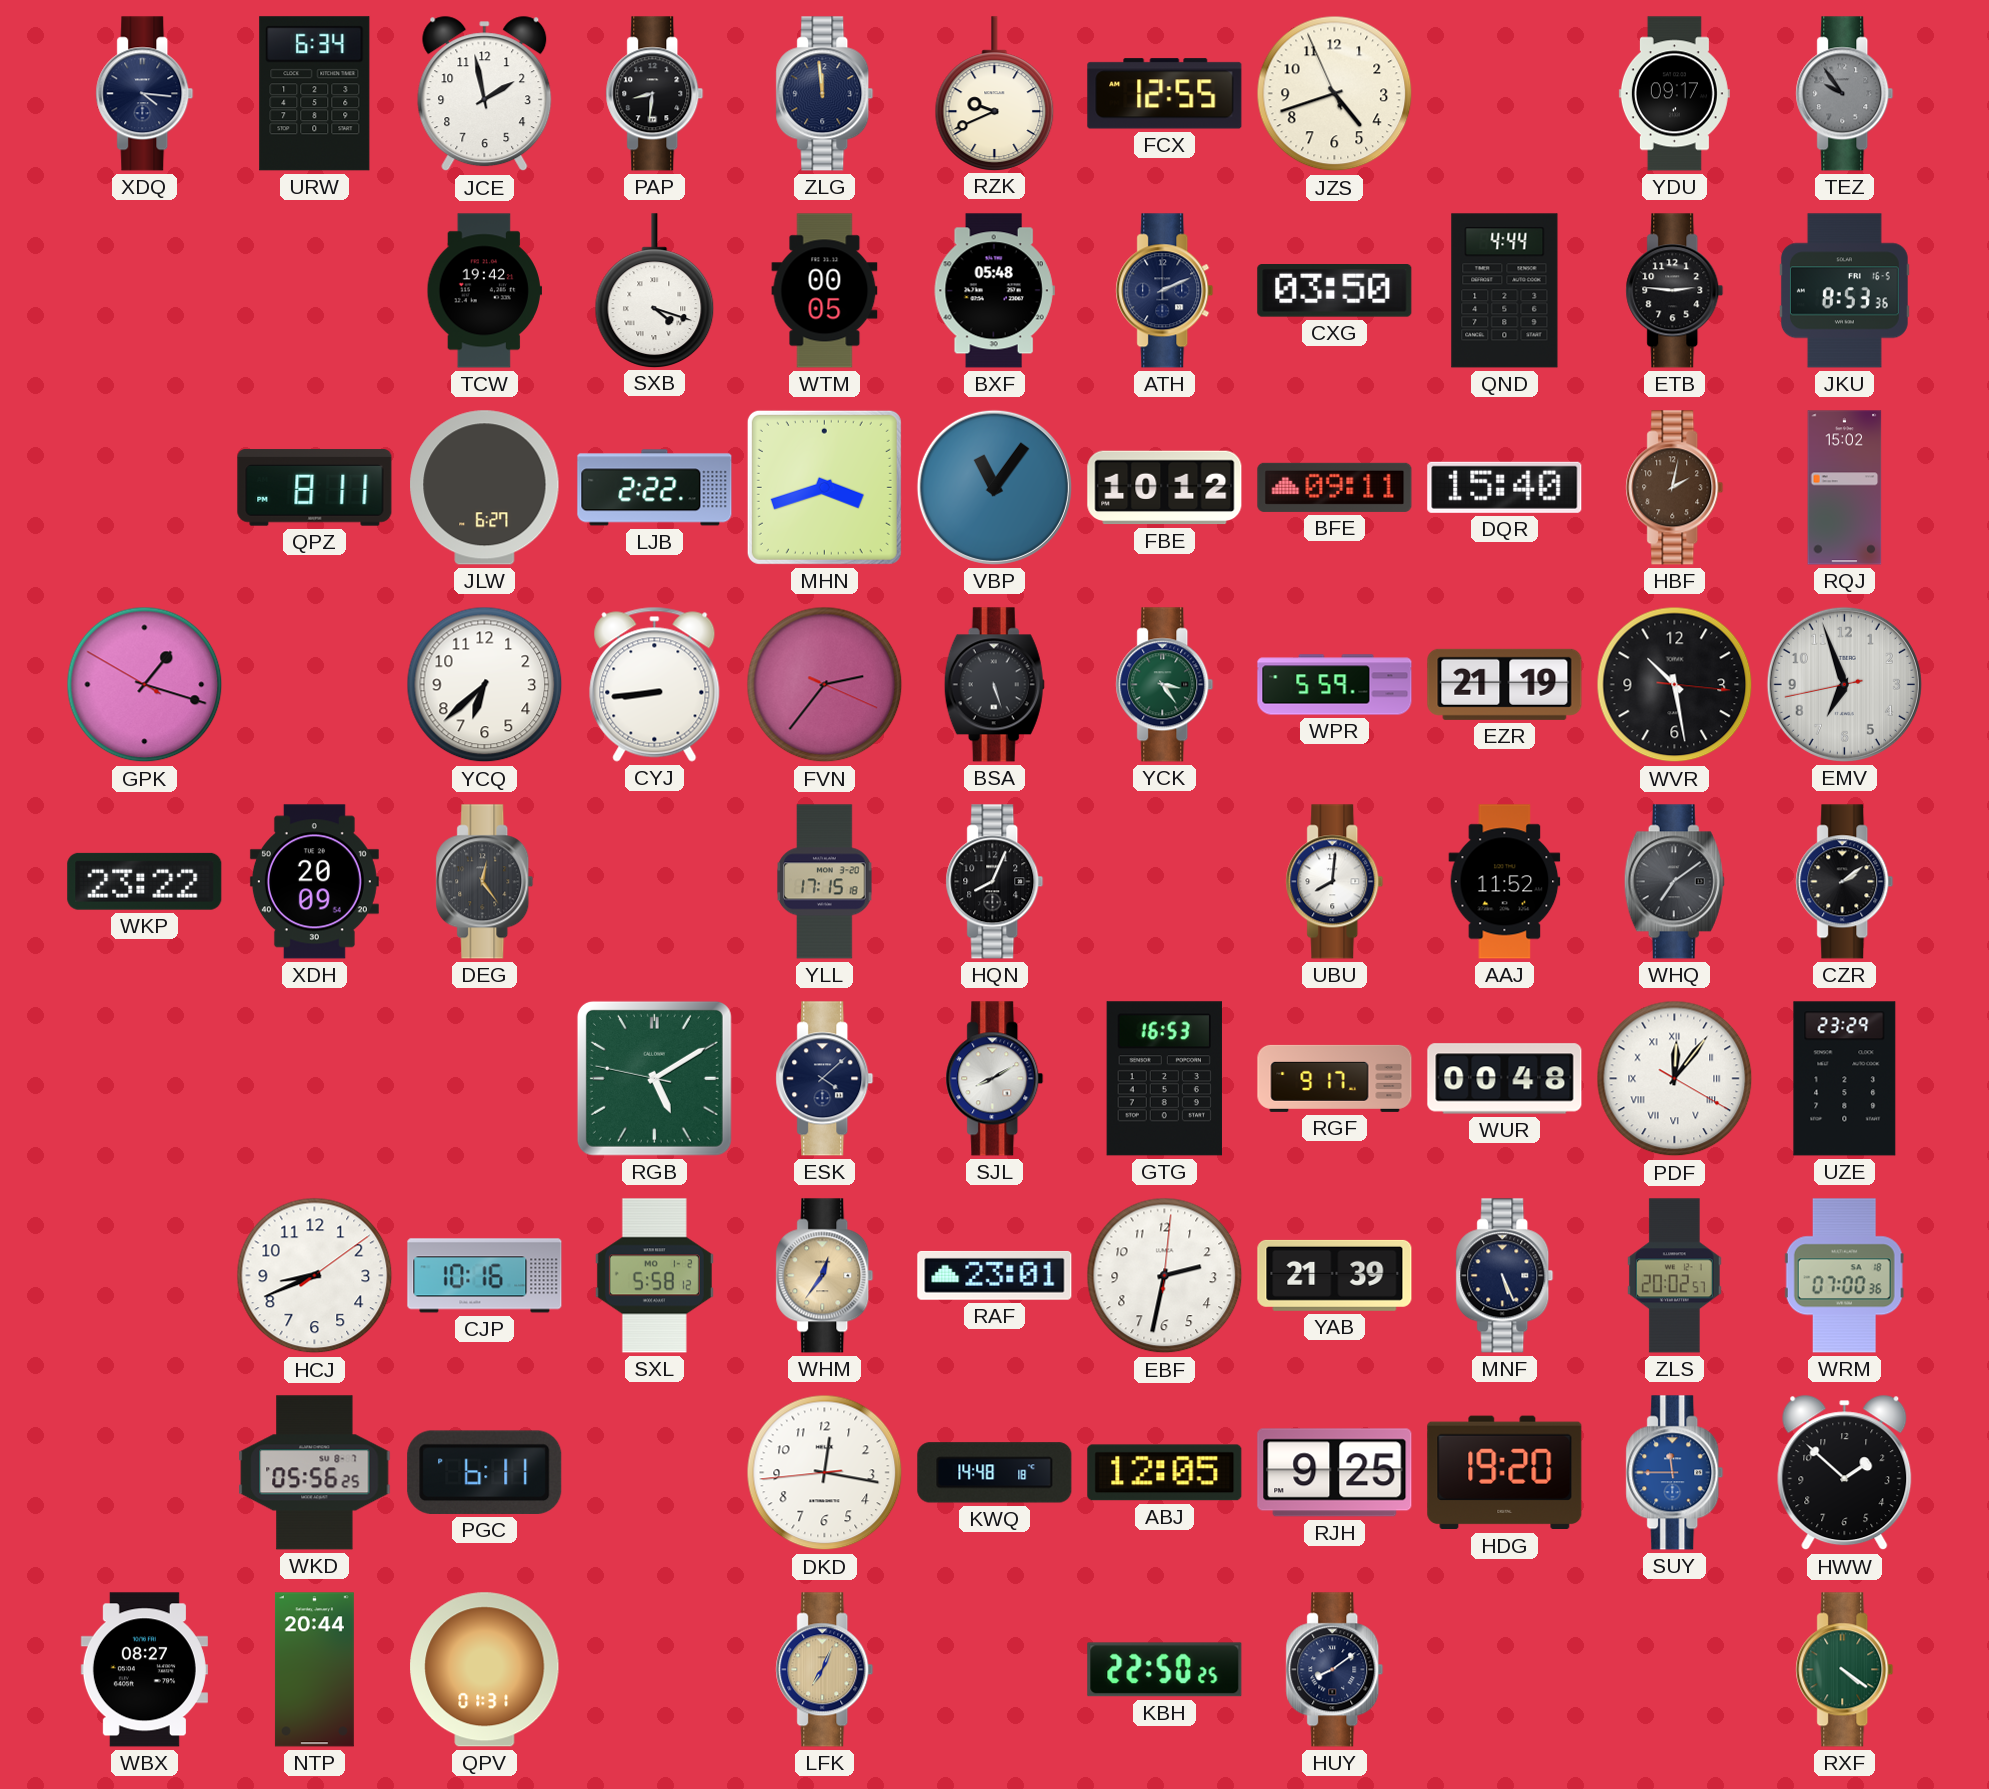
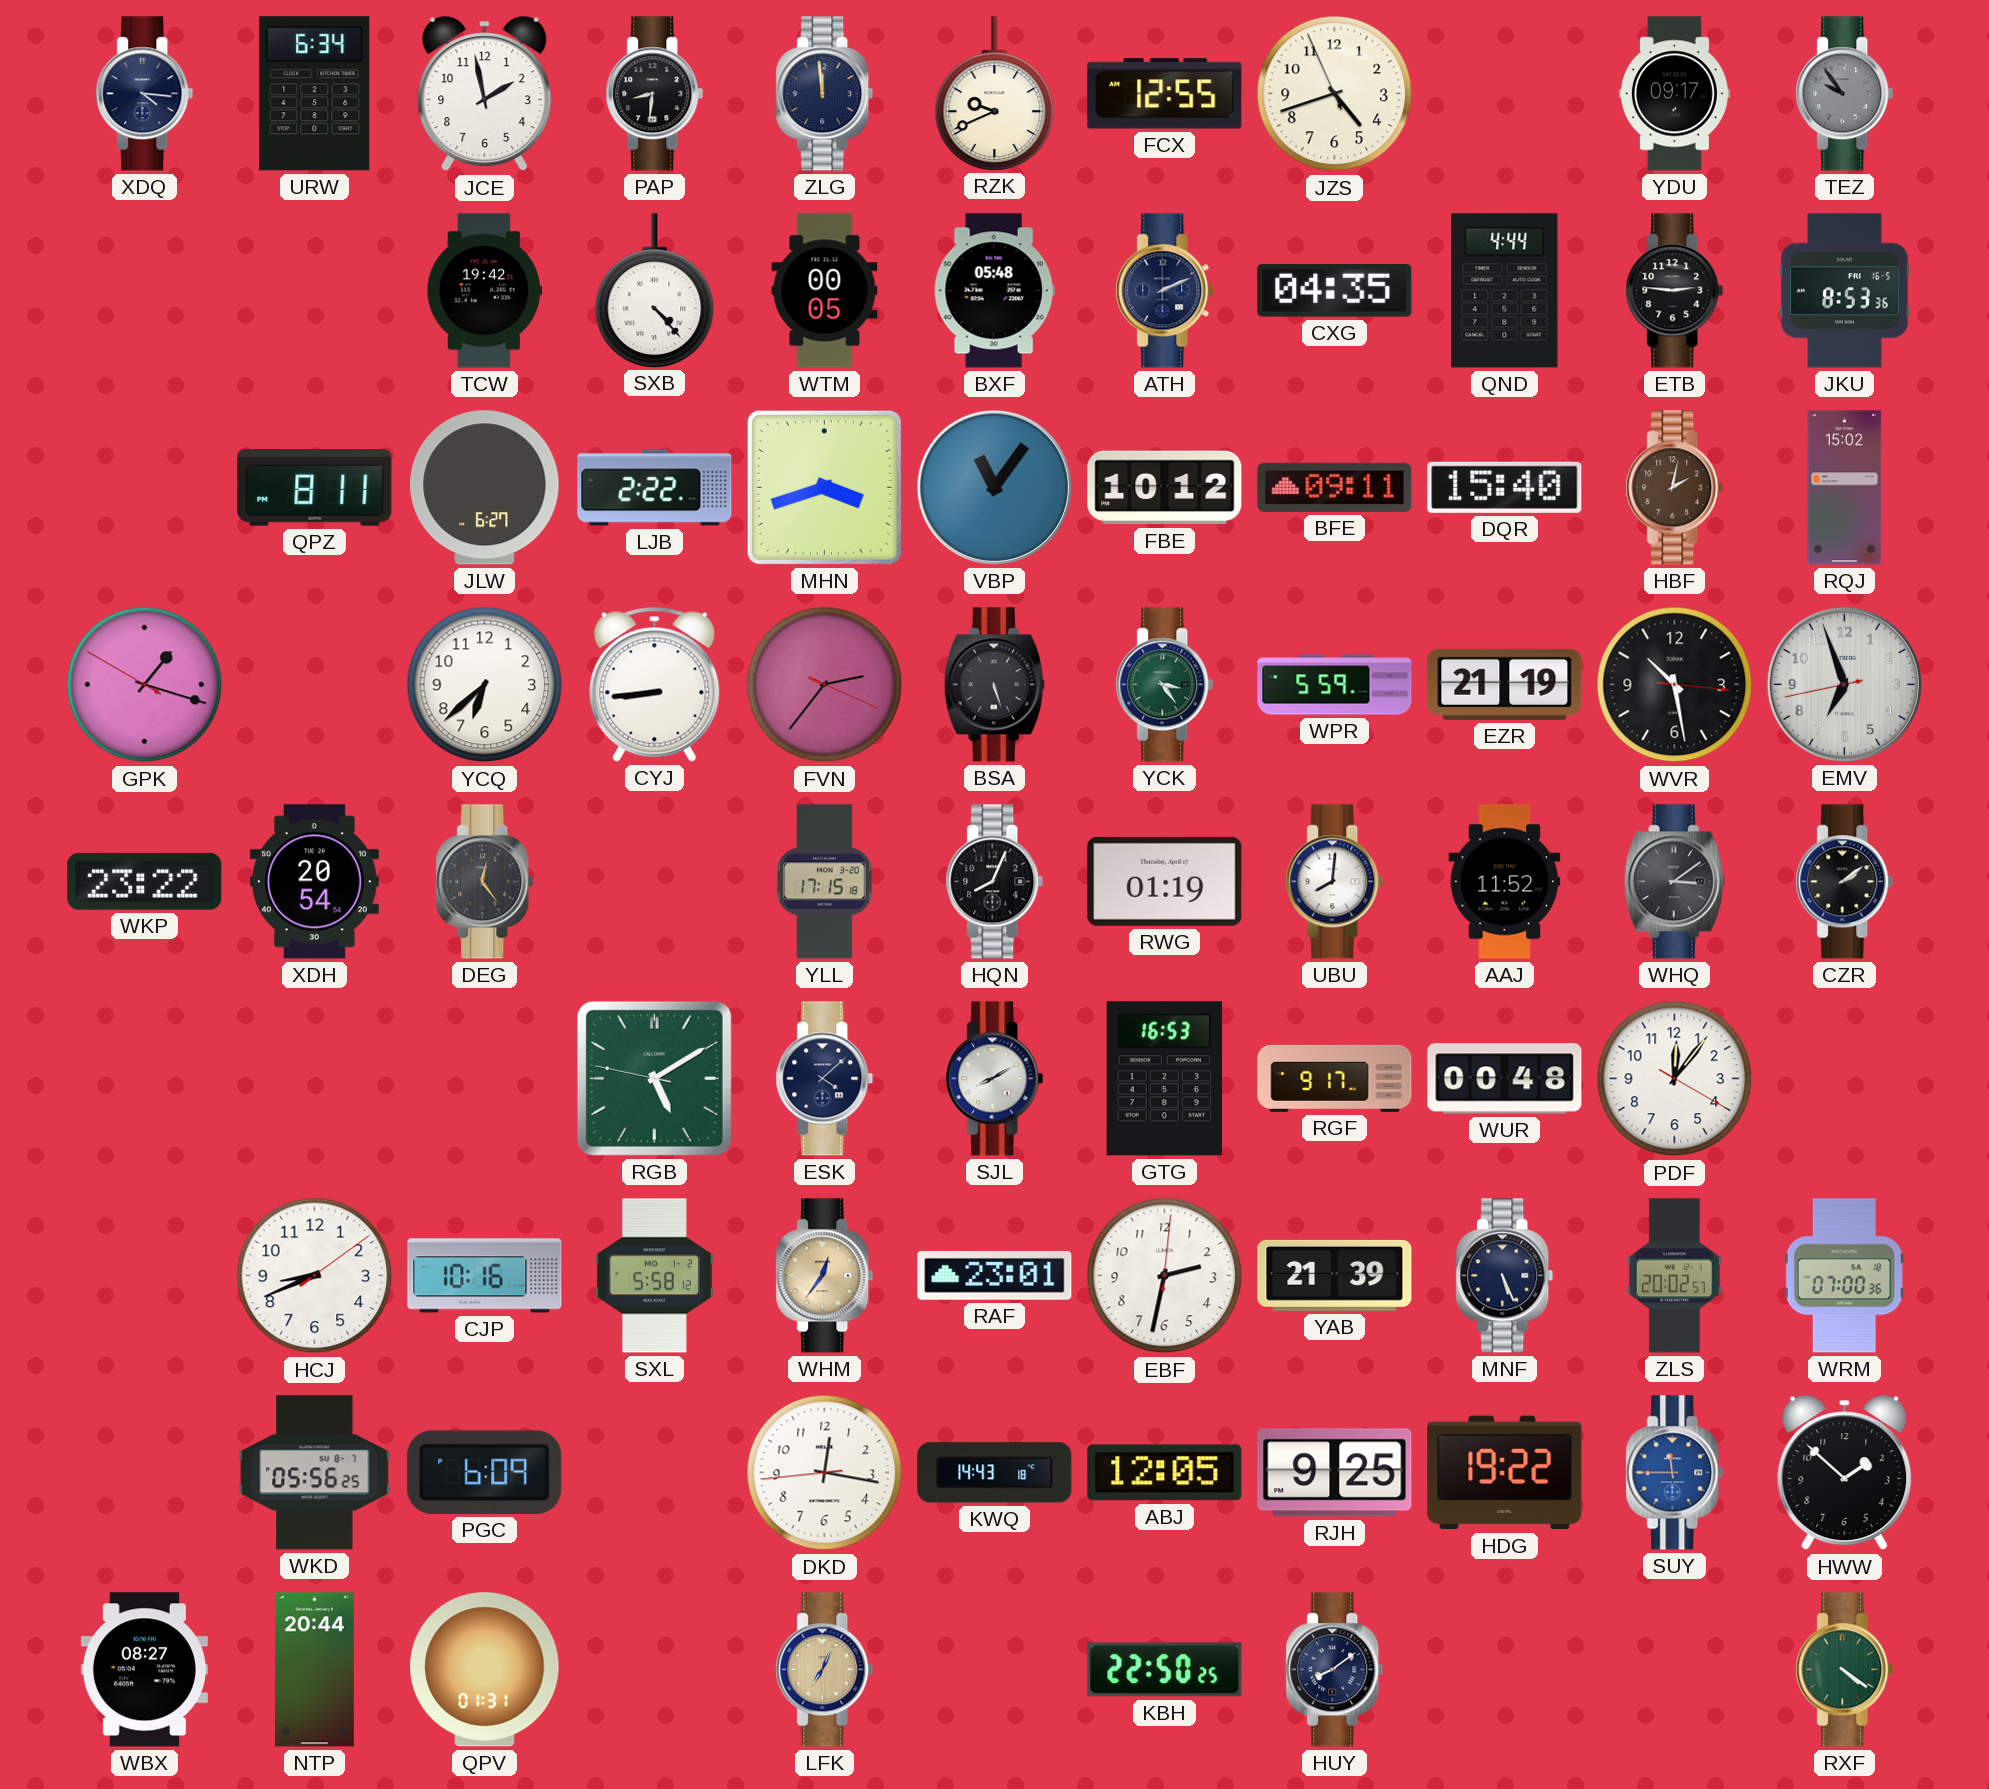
SXB: 4:18 -> 4:23
CXG: 03:50 -> 04:35
XDH: 20:09 -> 20:54
RWG: none -> 01:19
WHQ: 7:09 -> 3:09
PDF numerals: Roman -> Arabic
UZE: 23:29 -> none
PGC: 6:11 -> 6:09
KWQ: 14:48 -> 14:43
HDG: 19:20 -> 19:22
